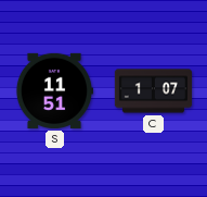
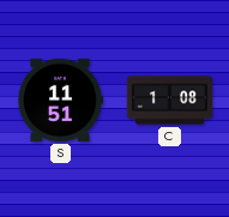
C: 1:07 -> 1:08
